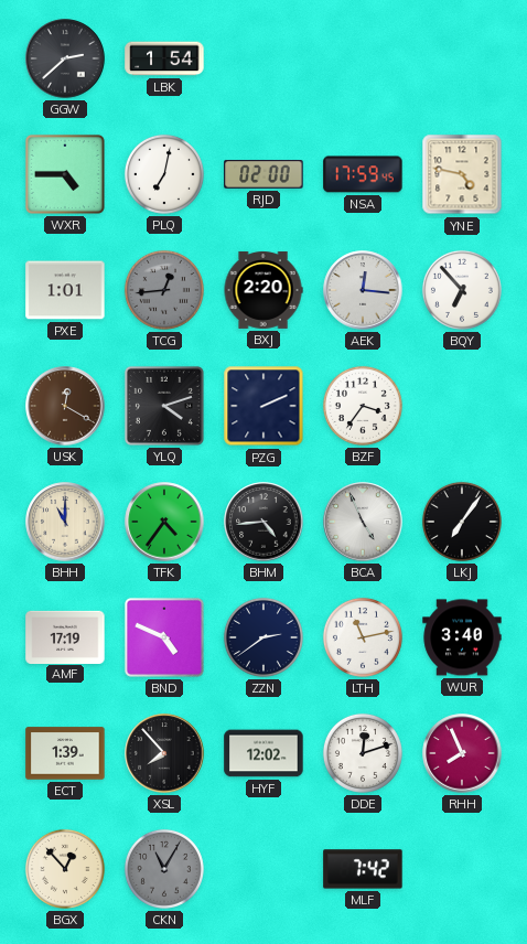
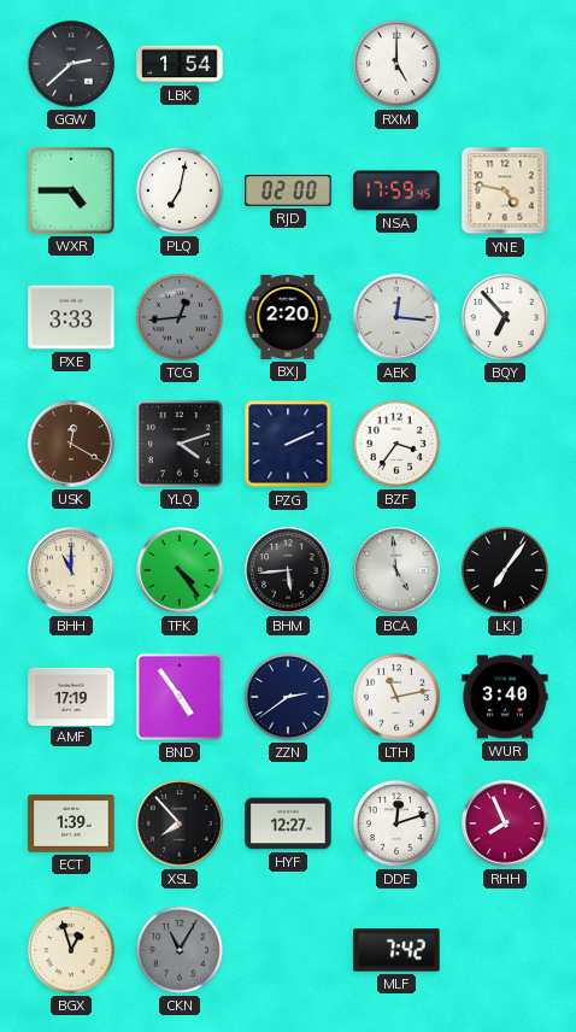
RXM: none -> 5:00
PXE: 1:01 -> 3:33
TFK: 4:36 -> 4:24
BHM: 4:44 -> 5:44
BCA: 4:56 -> 4:59
BND: 4:49 -> 4:54
HYF: 12:02 -> 12:27
BGX: 12:53 -> 12:57
